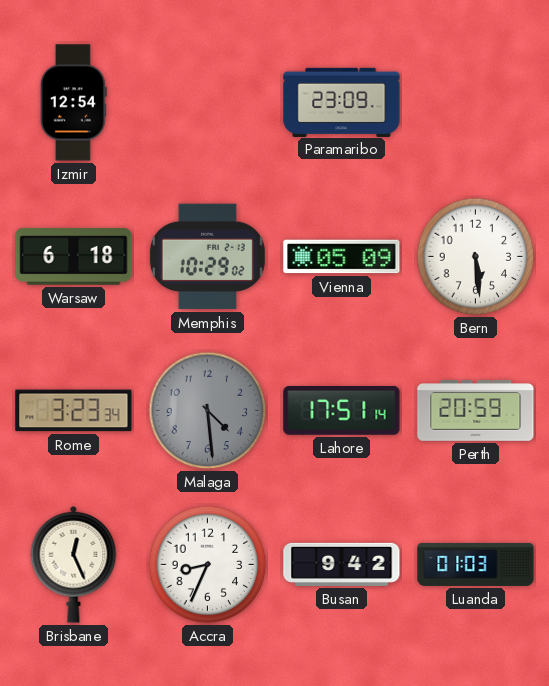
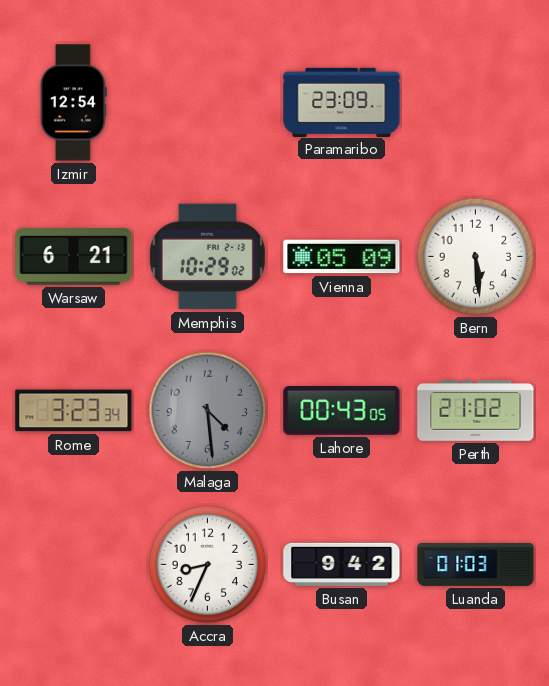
Warsaw: 6:18 -> 6:21
Lahore: 17:51 -> 00:43
Perth: 20:59 -> 21:02
Brisbane: 12:26 -> none
